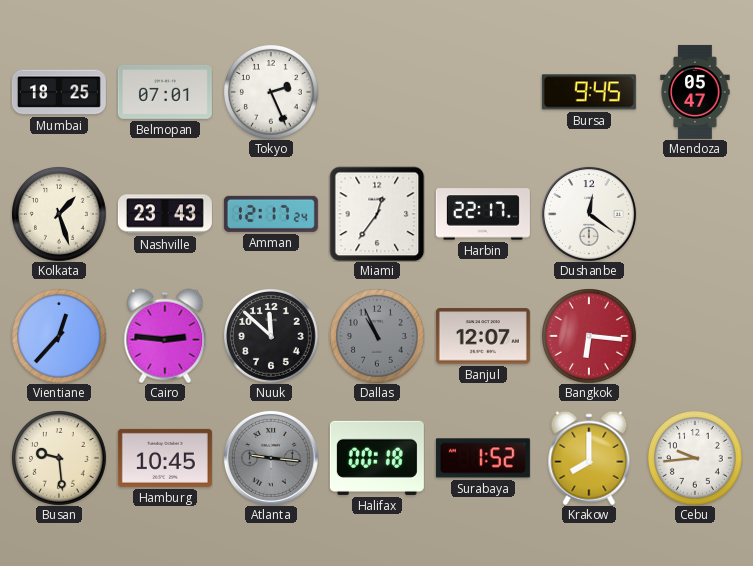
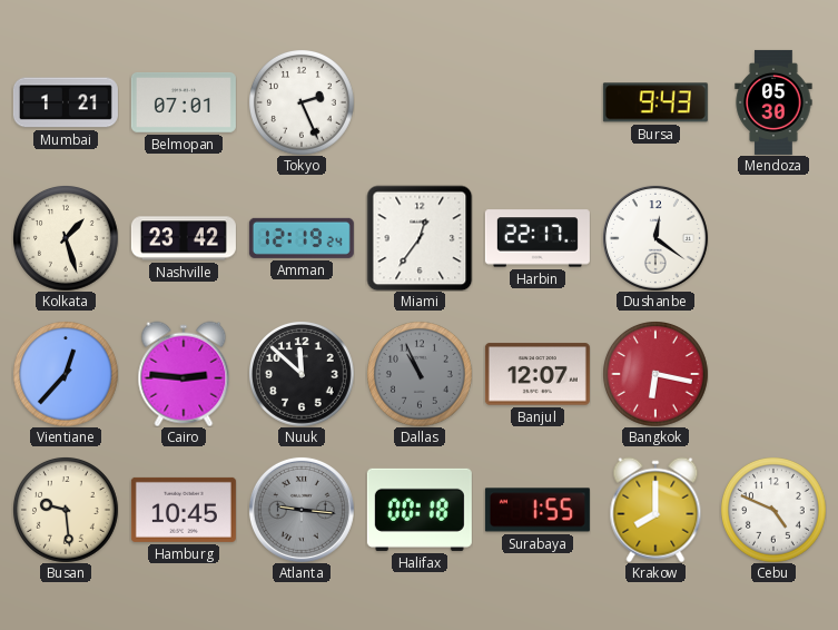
Mumbai: 18:25 -> 1:21
Bursa: 9:45 -> 9:43
Mendoza: 05:47 -> 05:30
Nashville: 23:43 -> 23:42
Amman: 12:17 -> 12:19
Bangkok: 6:16 -> 6:17
Surabaya: 1:52 -> 1:55
Cebu: 9:44 -> 4:49
